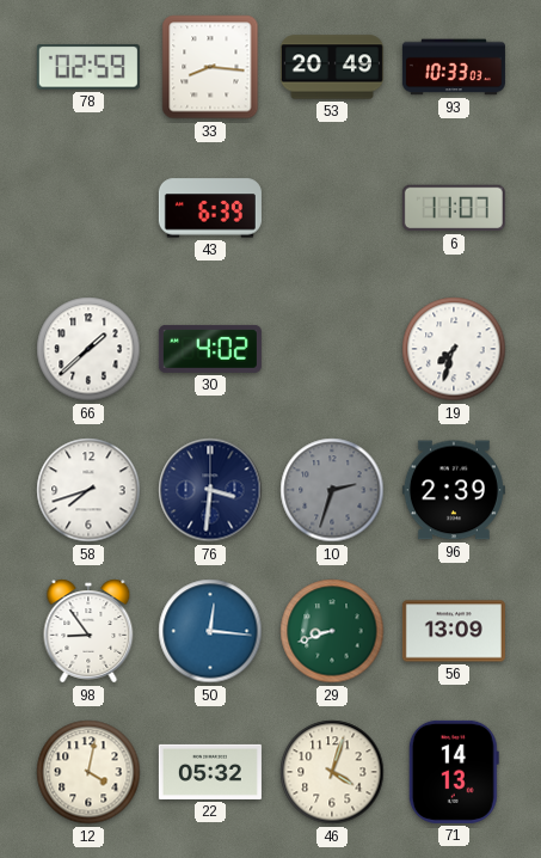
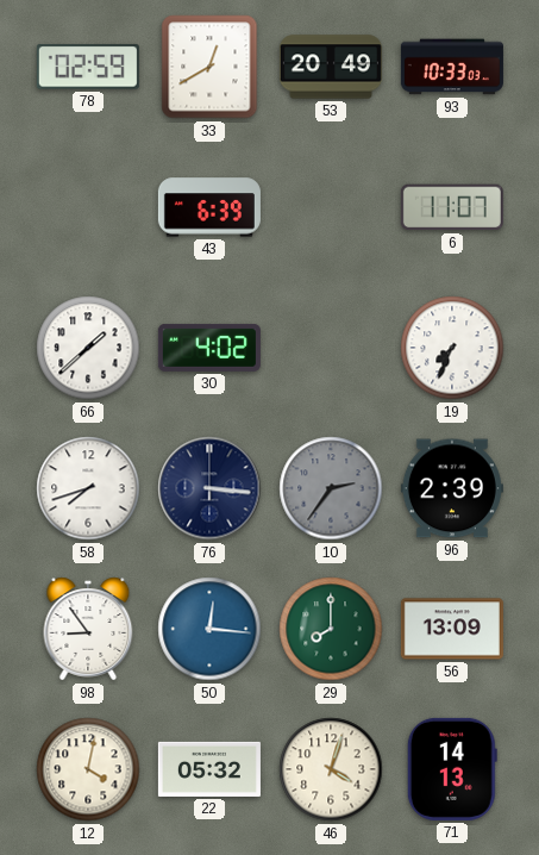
33: 8:16 -> 12:40
19: 7:33 -> 7:34
76: 3:31 -> 3:16
10: 2:33 -> 2:36
29: 8:42 -> 8:00
